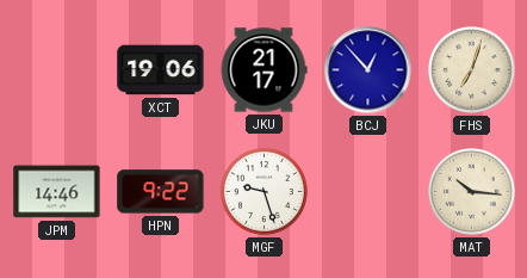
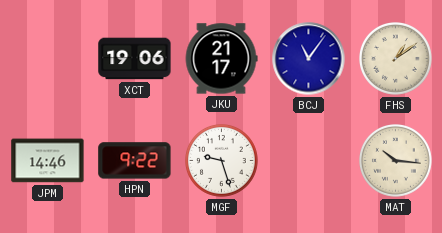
BCJ: 12:53 -> 11:06
FHS: 7:03 -> 1:09
